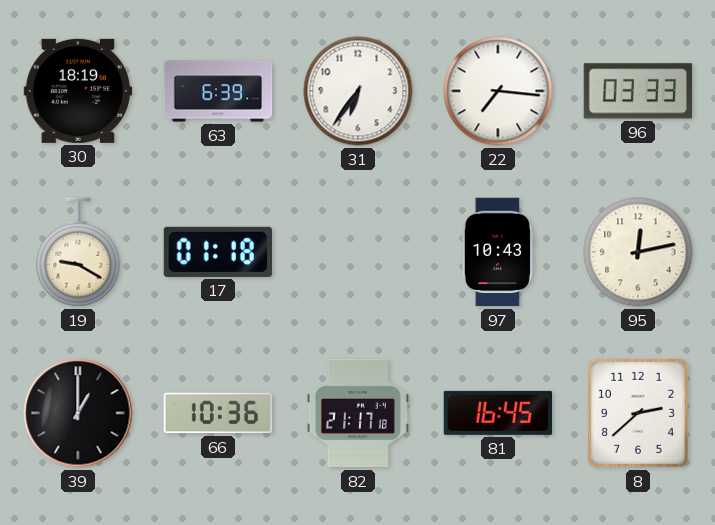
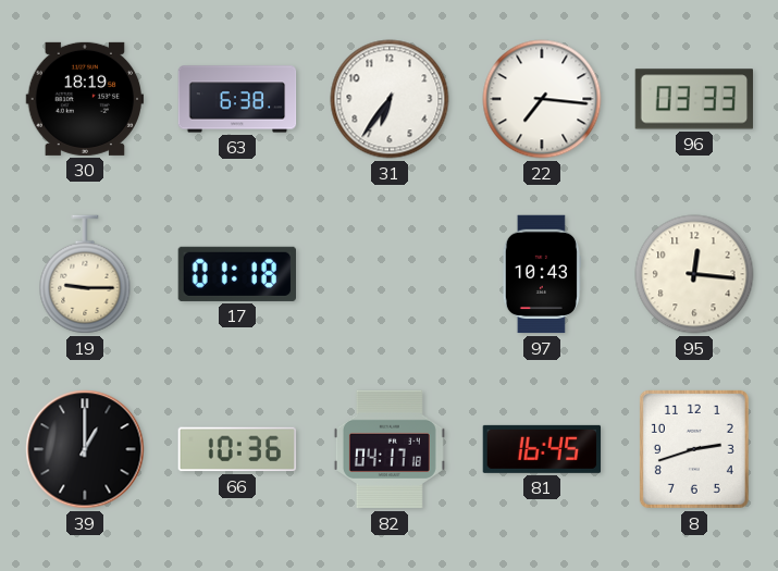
63: 6:39 -> 6:38
19: 9:20 -> 9:15
95: 12:13 -> 12:16
82: 21:17 -> 04:17
8: 2:38 -> 2:42
